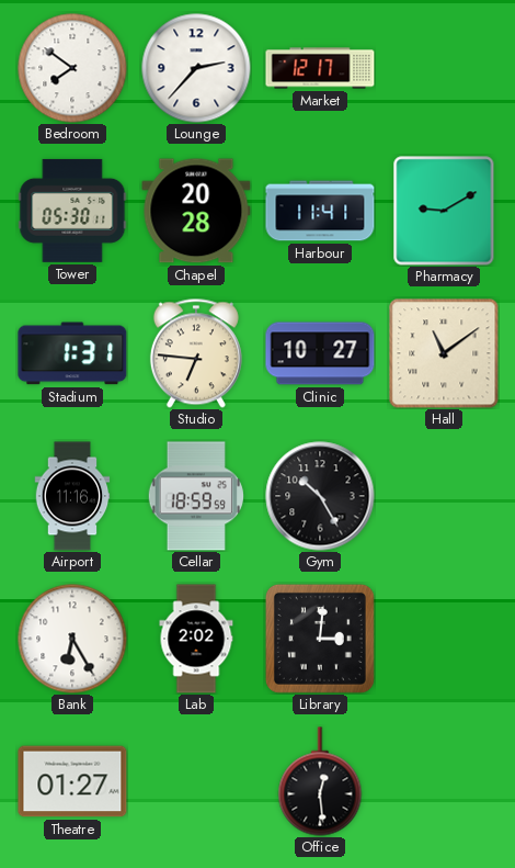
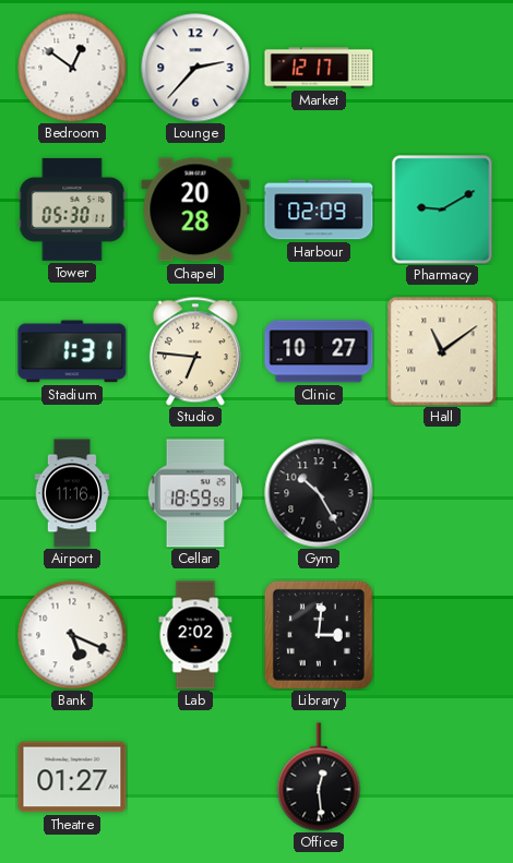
Bedroom: 7:51 -> 12:51
Harbour: 11:41 -> 02:09
Bank: 6:25 -> 5:19
